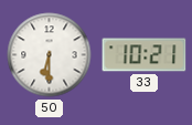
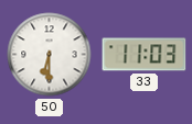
33: 10:21 -> 11:03
